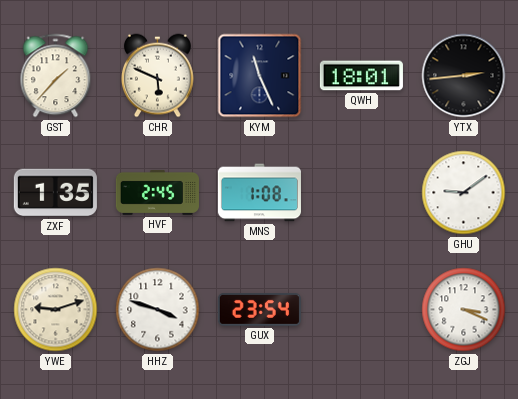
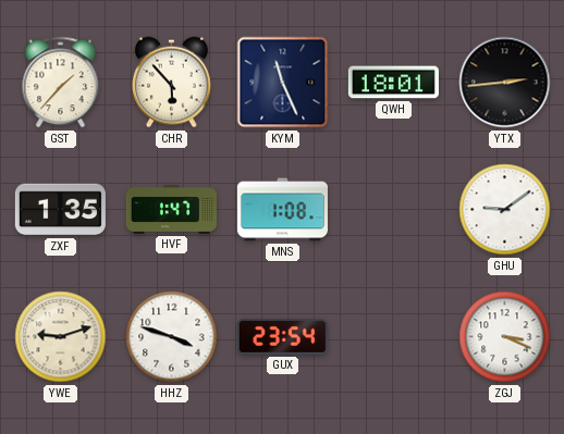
CHR: 5:49 -> 5:53
HVF: 2:45 -> 1:47
